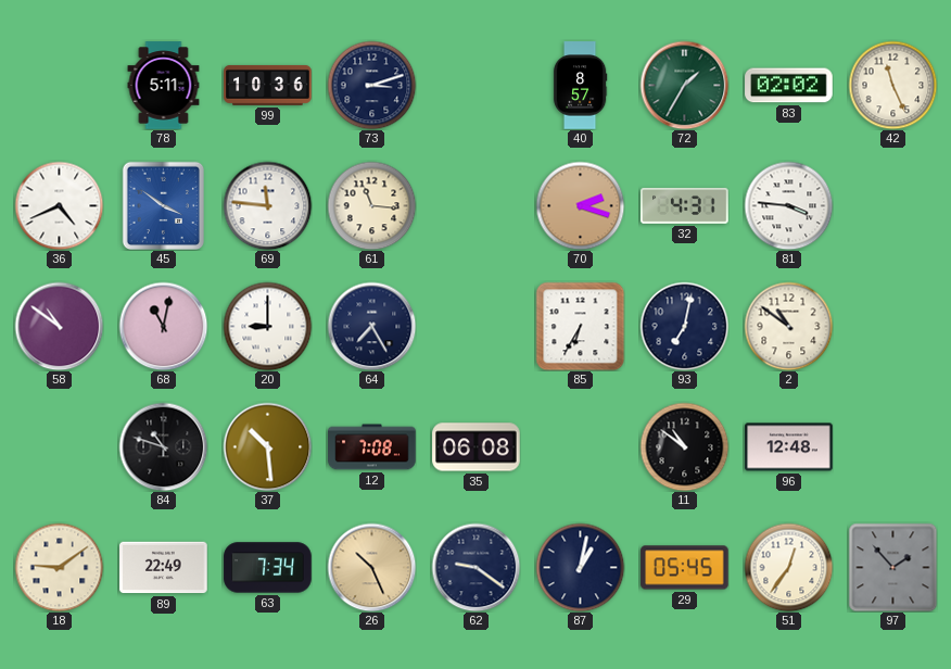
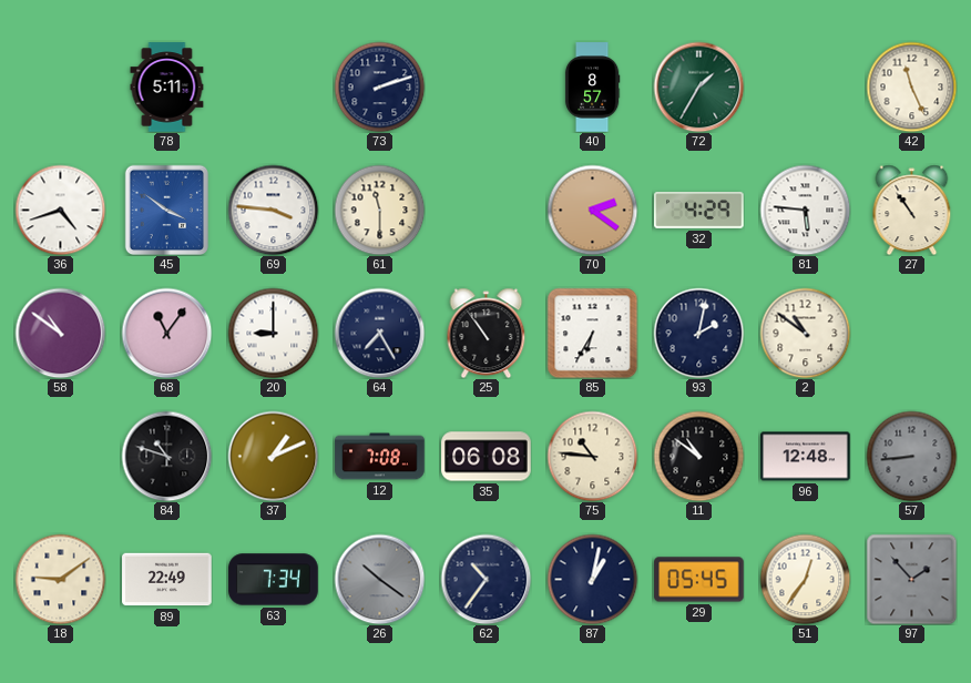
99: 10:36 -> none
73: 3:12 -> 2:12
83: 02:02 -> none
36: 4:41 -> 4:42
69: 11:46 -> 3:46
61: 11:16 -> 11:30
70: 2:18 -> 2:21
32: 4:31 -> 4:29
81: 3:46 -> 5:46
27: none -> 10:54
68: 11:02 -> 11:06
25: none -> 10:54
93: 7:02 -> 2:02
37: 10:29 -> 1:11
75: none -> 10:46
57: none -> 8:44
26: 10:26 -> 10:21
26 dial: champagne -> grey
62: 9:21 -> 10:36
